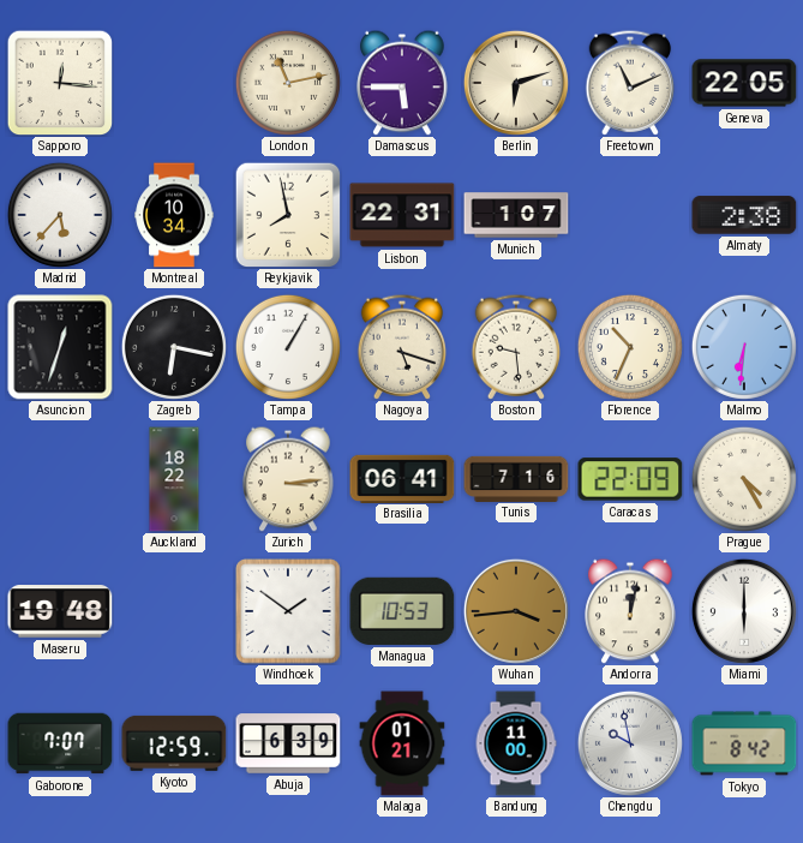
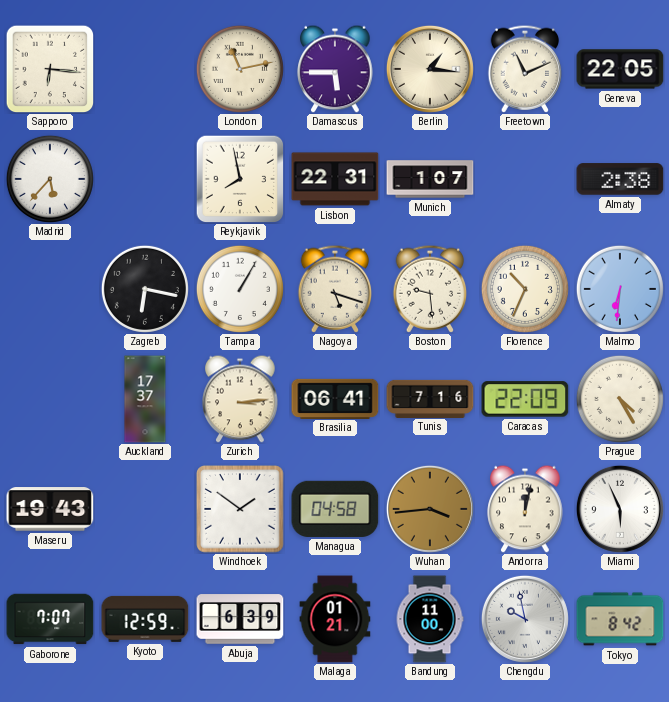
Sapporo: 12:16 -> 6:16
Berlin: 6:12 -> 1:16
Montreal: 10:34 -> none
Asuncion: 12:33 -> none
Auckland: 18:22 -> 17:37
Maseru: 19:48 -> 19:43
Managua: 10:53 -> 04:58
Miami: 6:00 -> 5:56
